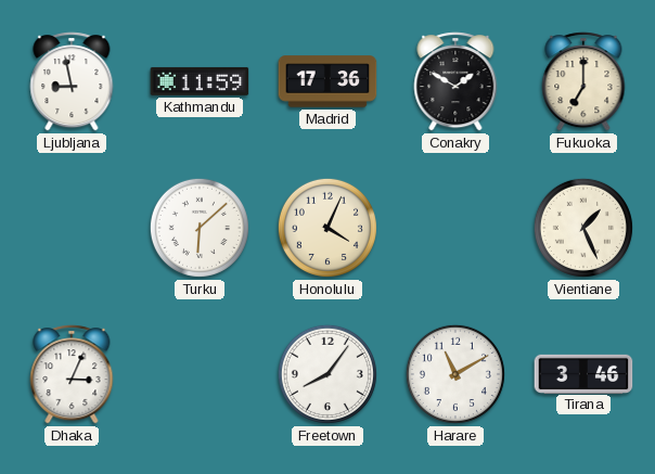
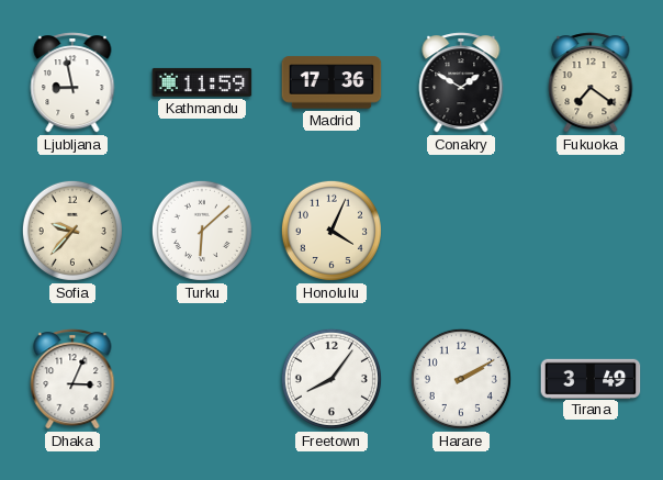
Fukuoka: 7:00 -> 7:21
Sofia: none -> 9:37
Vientiane: 1:26 -> none
Harare: 11:10 -> 2:10
Tirana: 3:46 -> 3:49
